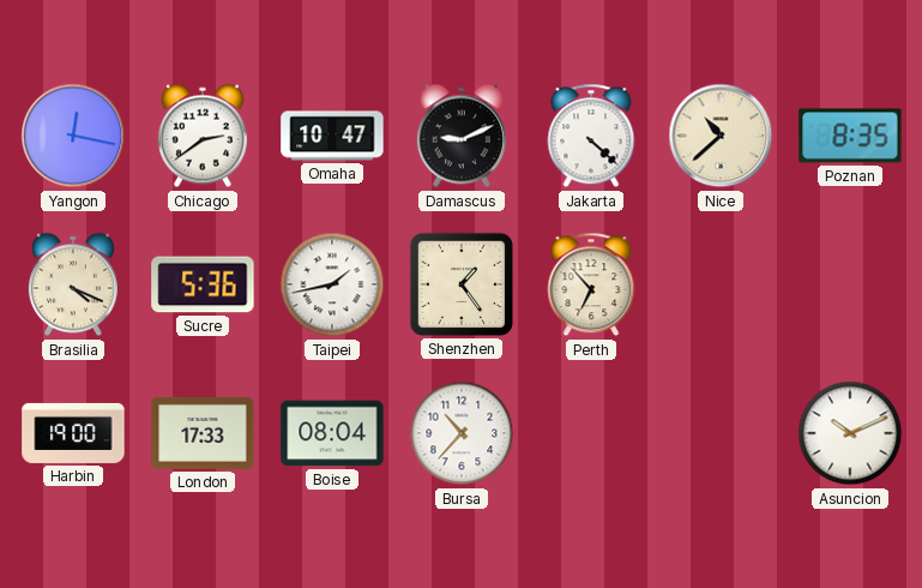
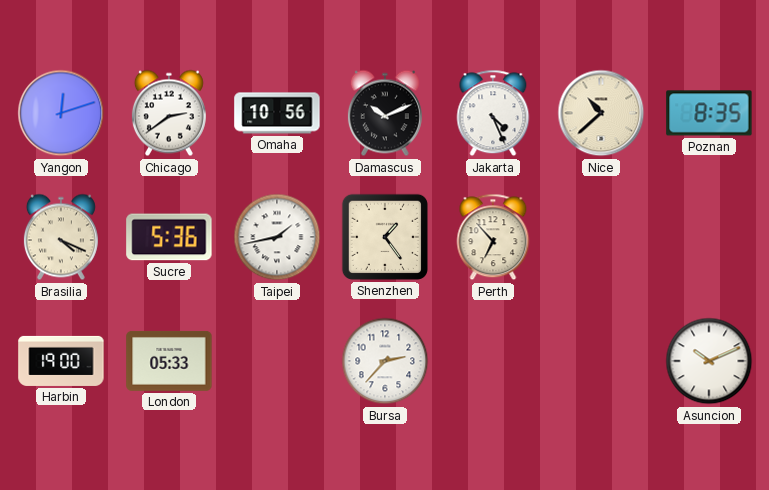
Yangon: 12:17 -> 12:12
Omaha: 10:47 -> 10:56
Damascus: 9:11 -> 10:11
Jakarta: 4:22 -> 4:26
London: 17:33 -> 05:33
Boise: 08:04 -> none
Bursa: 10:37 -> 2:37
